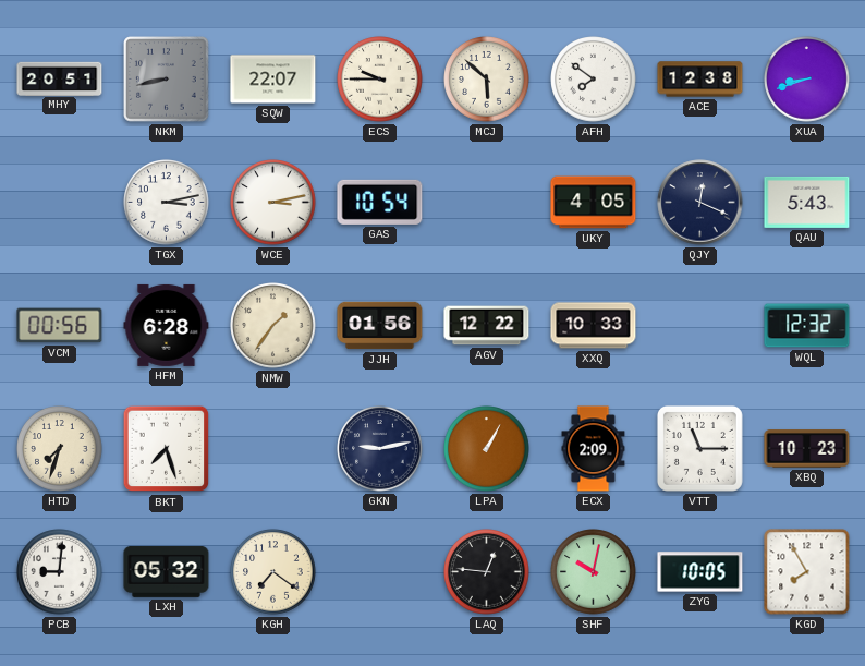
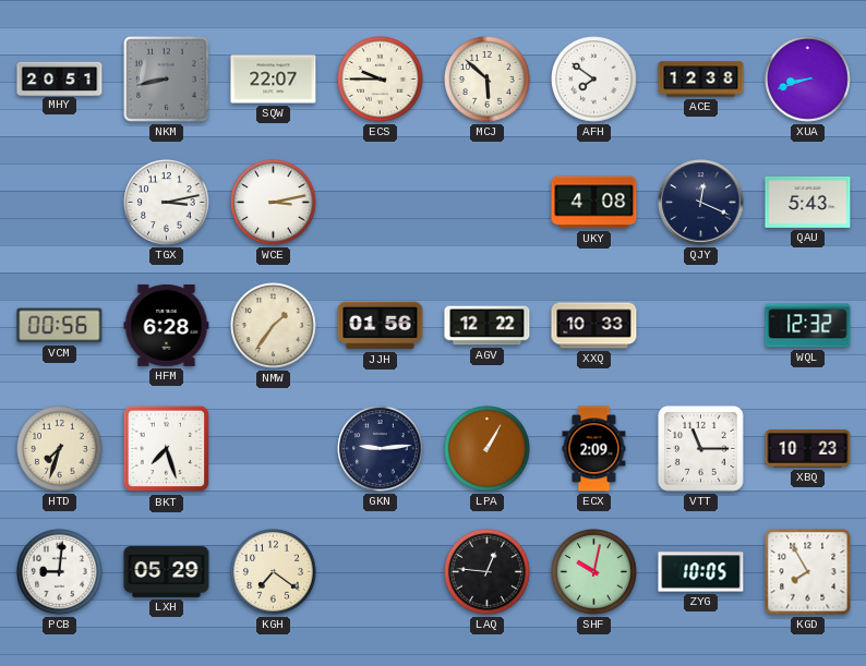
GAS: 10:54 -> none
UKY: 4:05 -> 4:08
GKN: 9:13 -> 9:14
LXH: 05:32 -> 05:29
